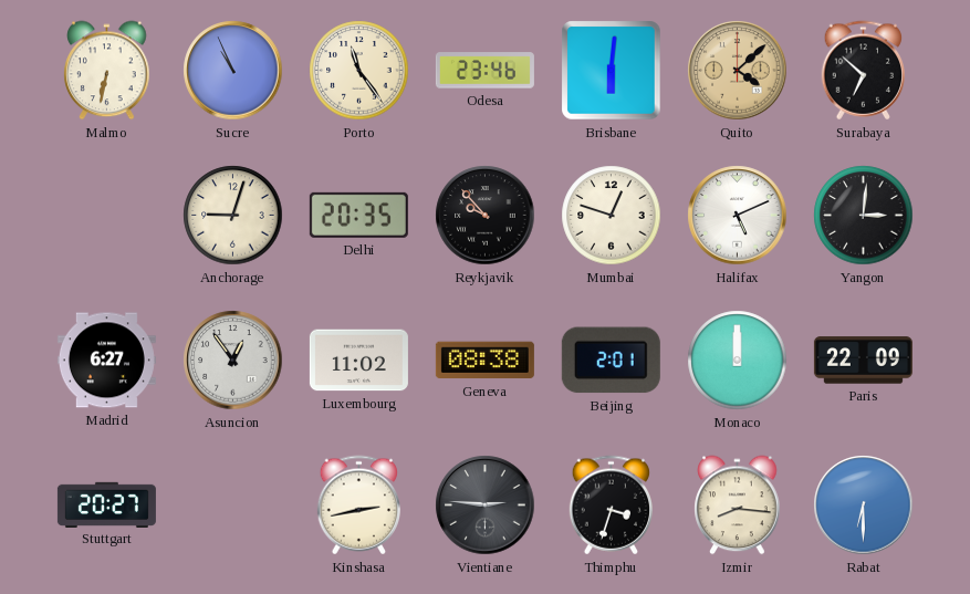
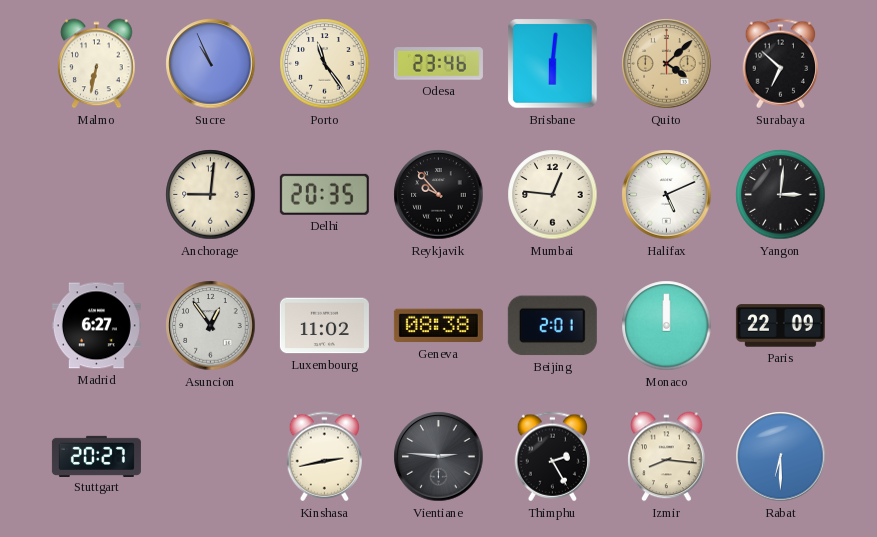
Anchorage: 9:03 -> 9:01
Mumbai: 12:48 -> 12:46
Thimphu: 3:33 -> 2:25
